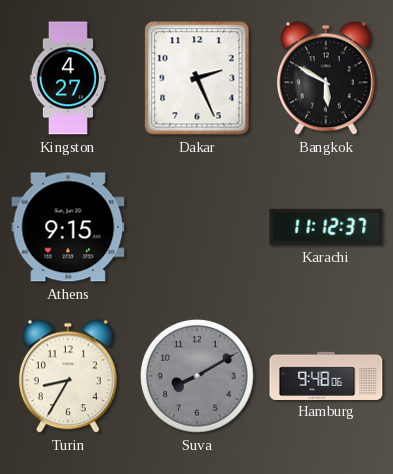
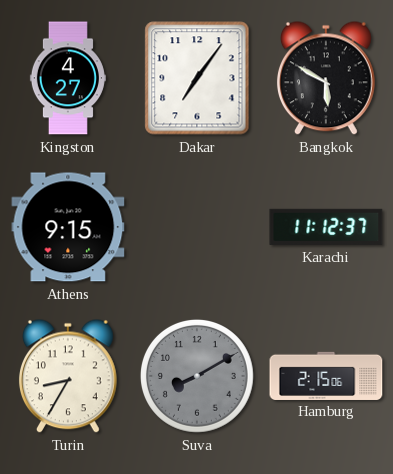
Dakar: 2:26 -> 7:06
Hamburg: 9:48 -> 2:15
